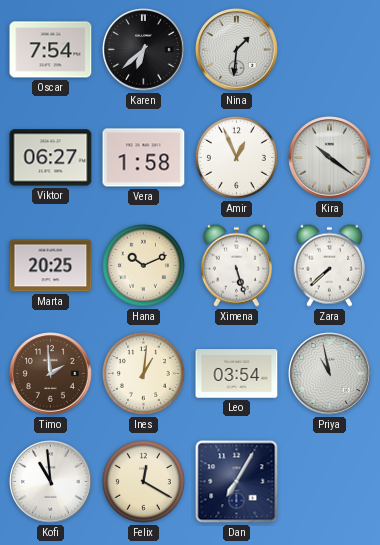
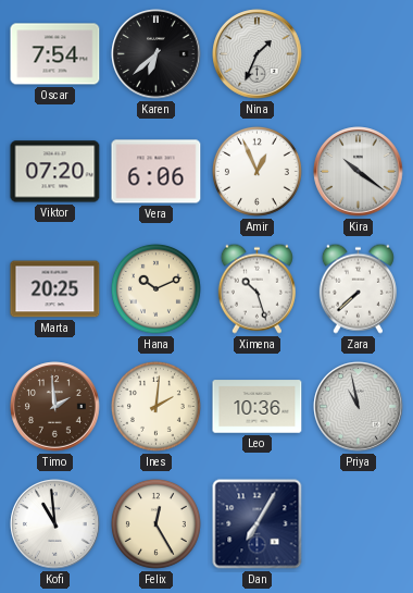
Nina: 1:31 -> 1:34
Viktor: 06:27 -> 07:20
Vera: 1:58 -> 6:06
Ximena: 5:27 -> 10:27
Ines: 1:01 -> 2:01
Leo: 03:54 -> 10:36
Felix: 12:20 -> 12:25
